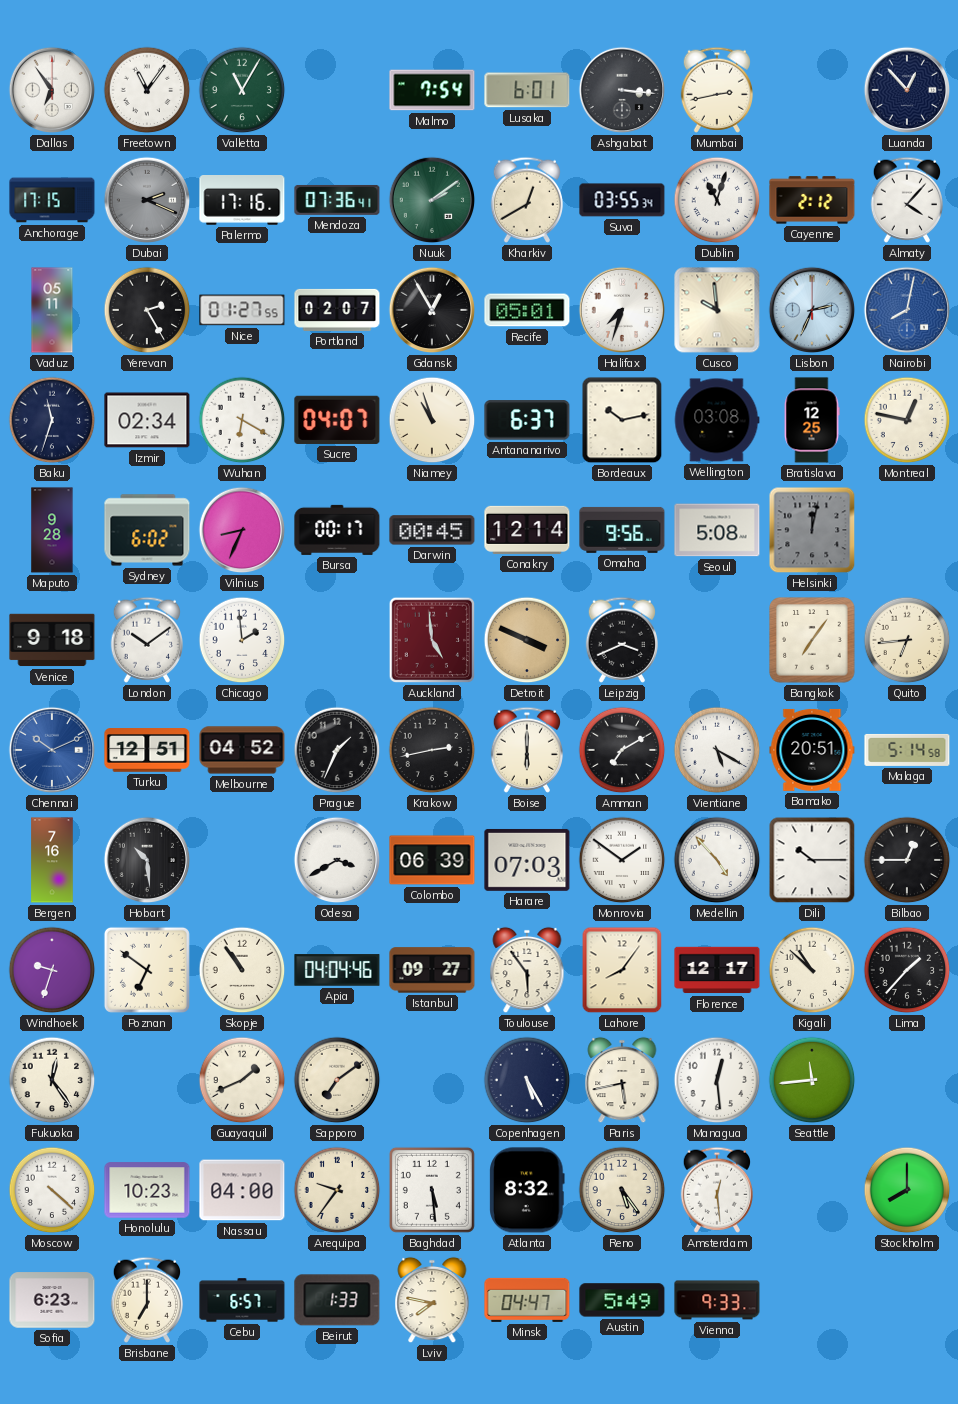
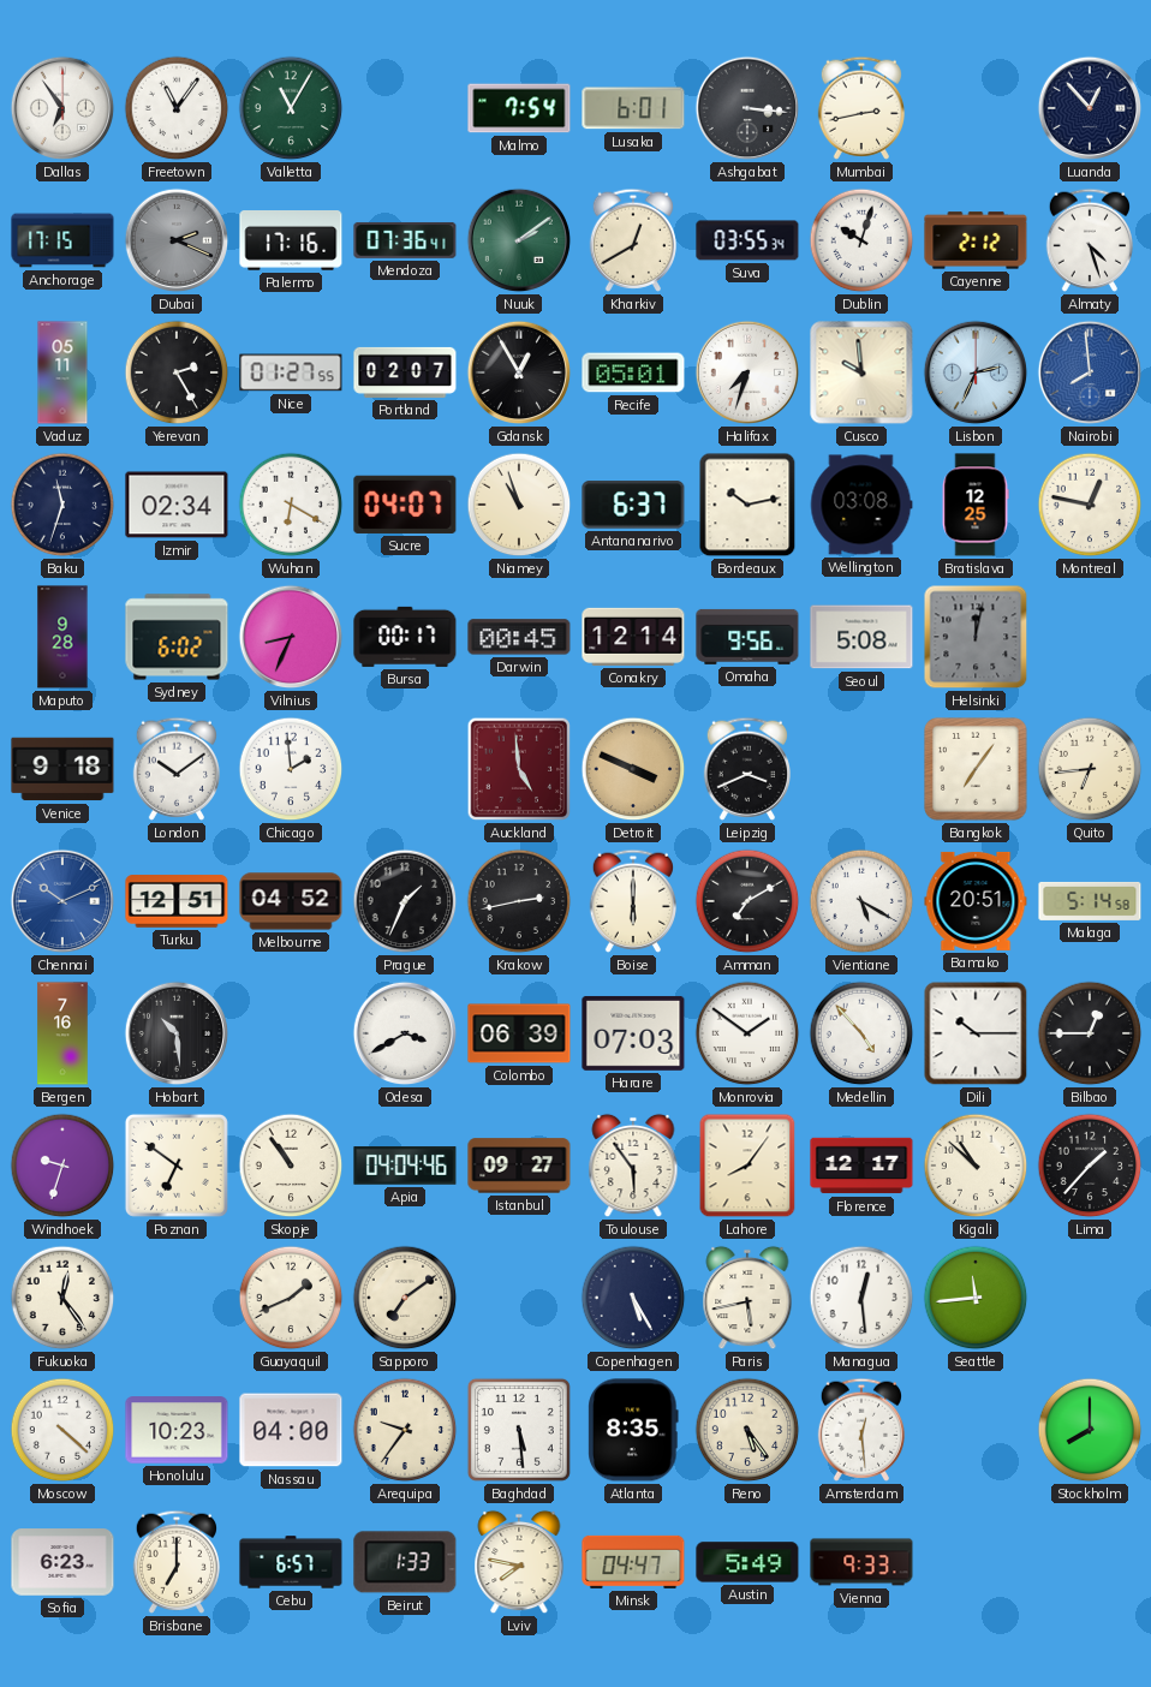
Dublin: 11:03 -> 10:03
Almaty: 4:07 -> 4:27
Nairobi: 8:02 -> 7:59
Atlanta: 8:32 -> 8:35
